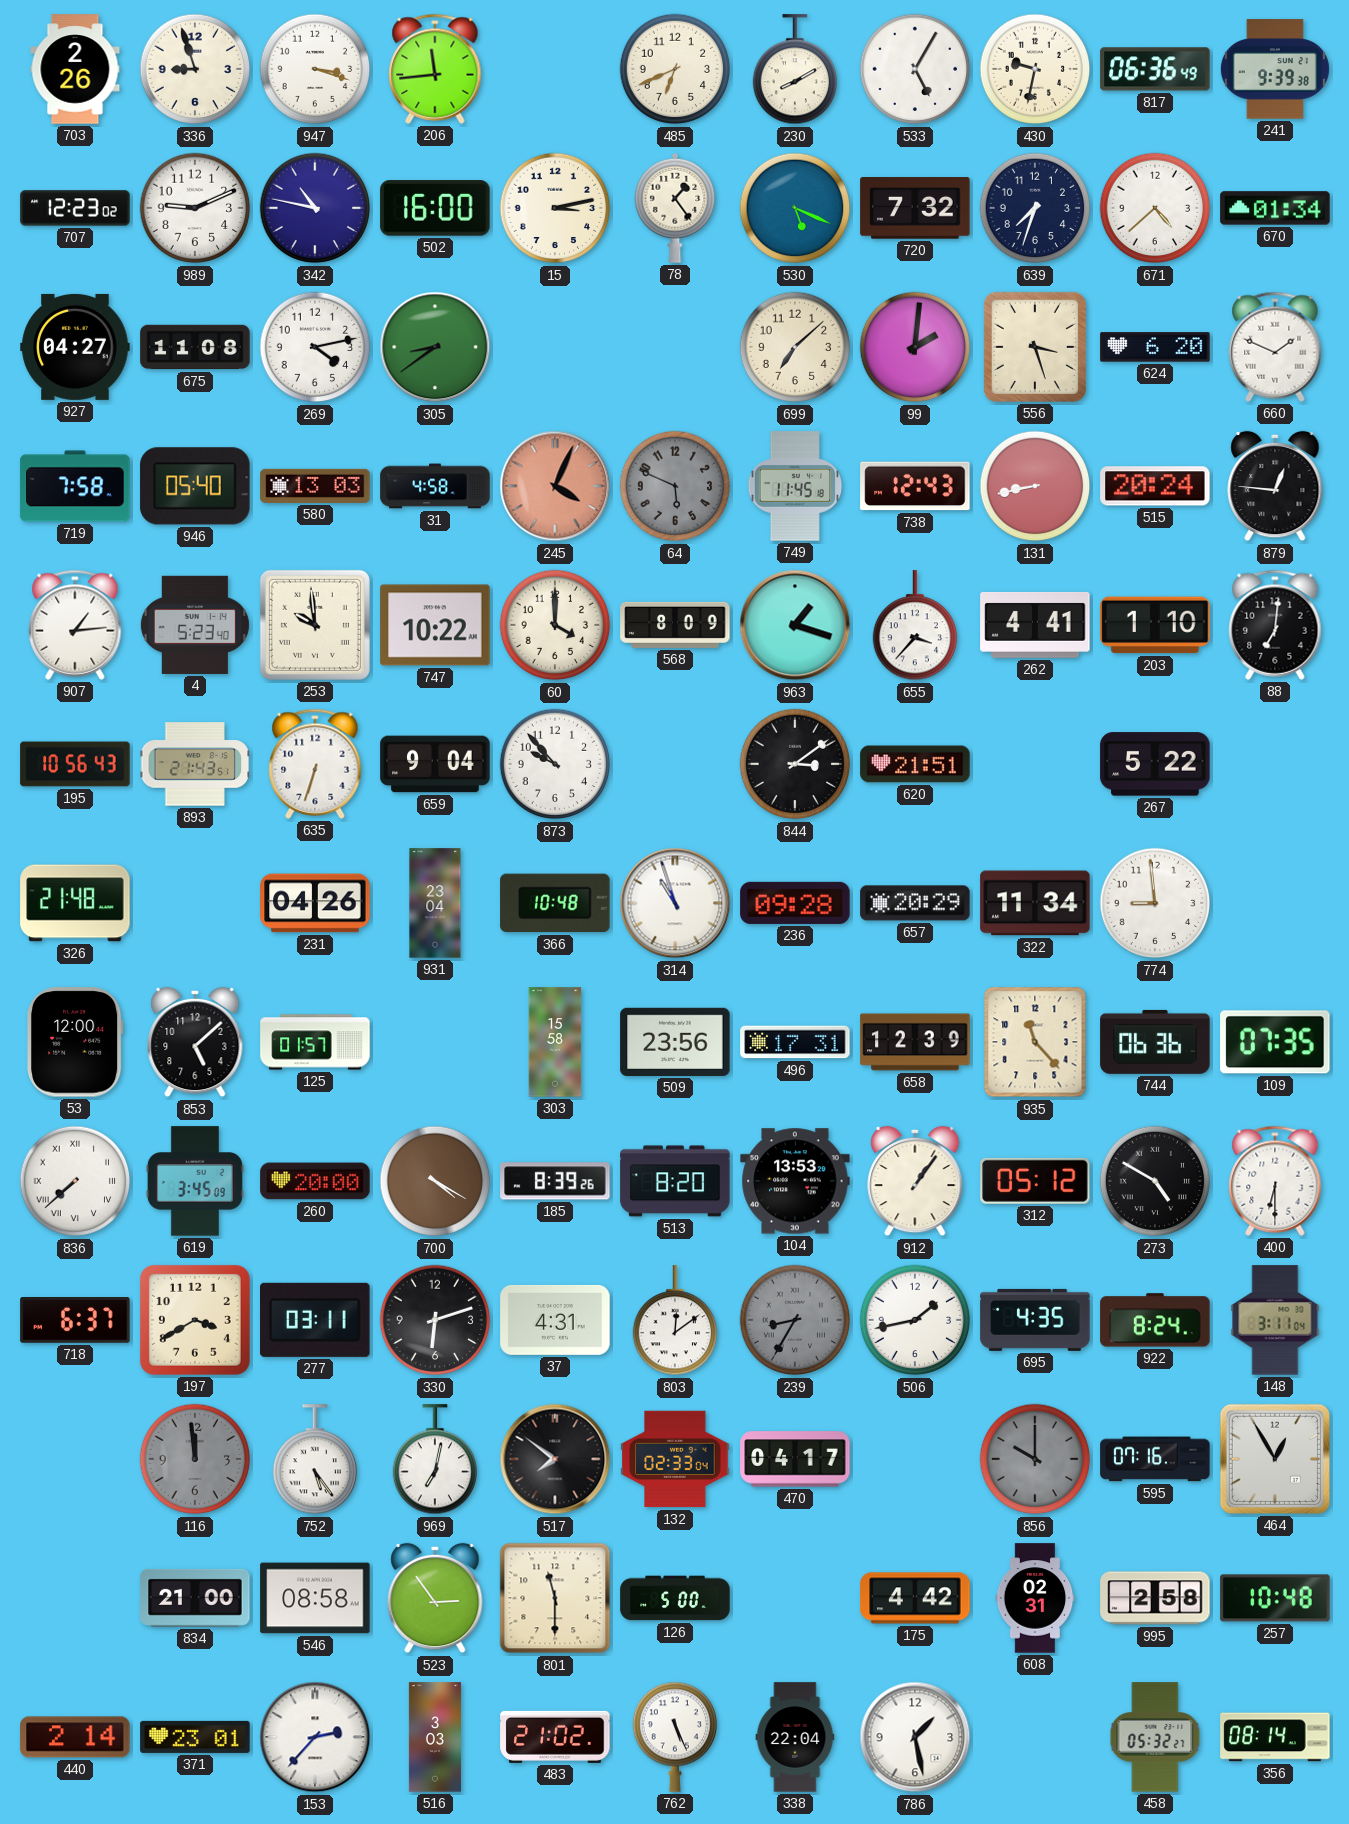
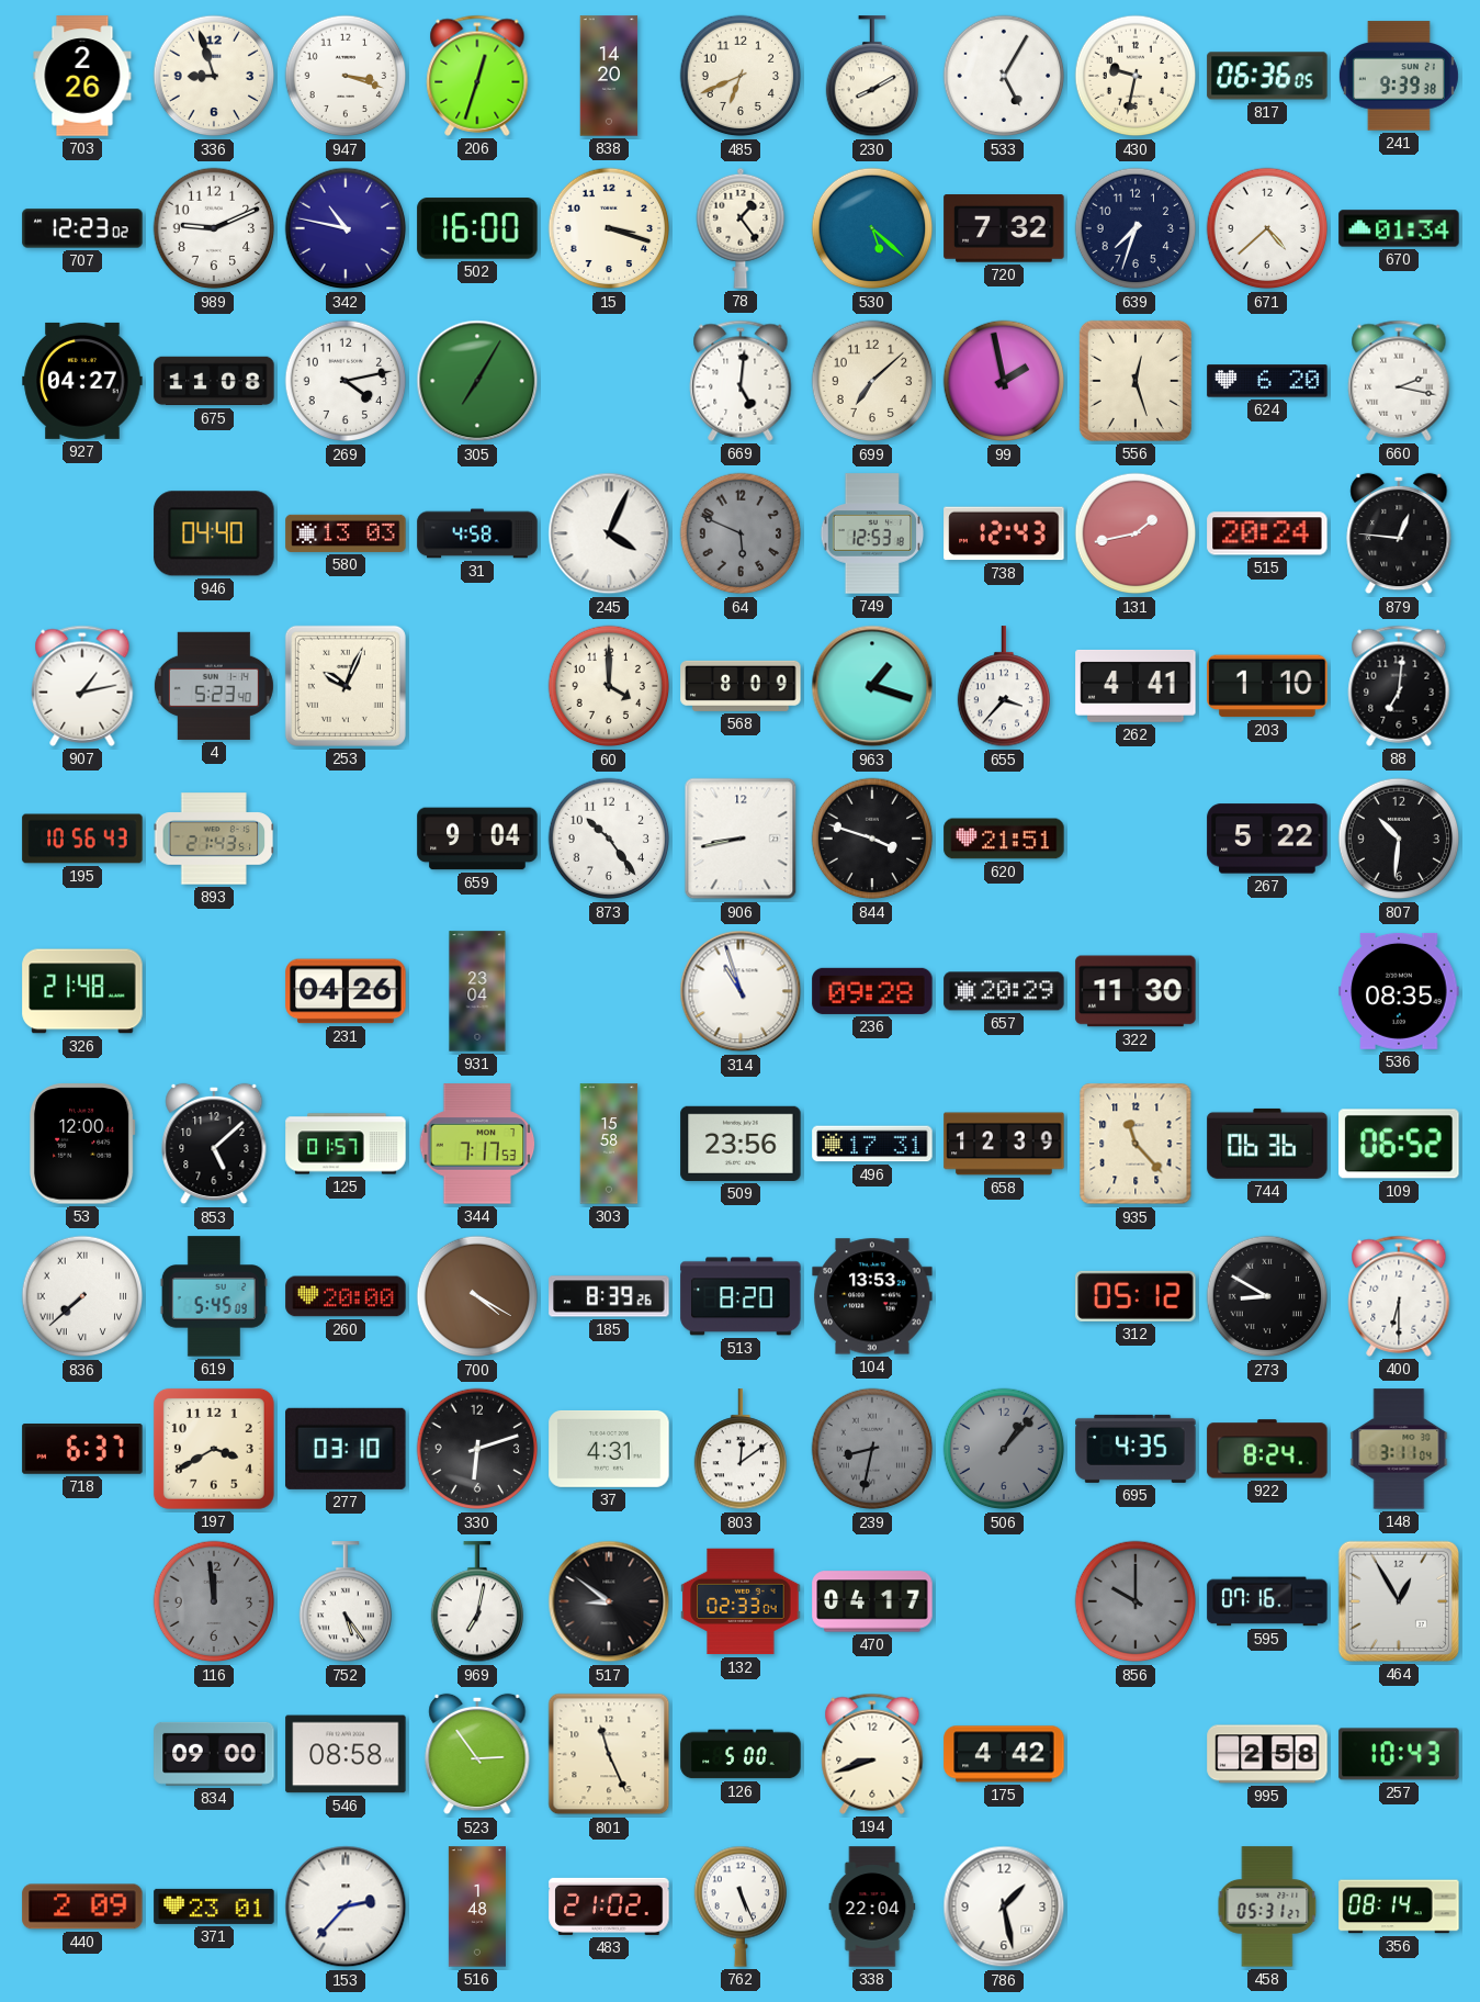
206: 11:44 -> 12:33
838: none -> 14:20
817: 06:36:49 -> 06:36:05
15: 3:13 -> 3:18
530: 5:19 -> 5:22
305: 8:39 -> 7:05
669: none -> 5:01
99: 2:01 -> 1:58
556: 3:27 -> 12:27
660: 1:49 -> 2:17
719: 7:58 -> none
946: 05:40 -> 04:40
245 dial: salmon -> white
749: 11:45 -> 12:53
131: 8:43 -> 1:43
907: 1:14 -> 1:13
253: 9:59 -> 10:04
747: 10:22 -> none
635: 6:33 -> none
873: 9:53 -> 10:24
906: none -> 8:43
844: 3:09 -> 3:48
807: none -> 10:31
366: 10:48 -> none
322: 11:34 -> 11:30
774: 8:59 -> none
536: none -> 08:35
344: none -> 7:17
109: 07:35 -> 06:52
619: 3:45 -> 5:45
912: 1:06 -> none
273: 4:50 -> 8:50
277: 03:11 -> 03:10
239: 8:35 -> 8:32
506: 1:43 -> 1:07
506 dial: white -> grey
517: 7:51 -> 8:51
834: 21:00 -> 09:00
801: 11:30 -> 11:26
194: none -> 8:42
608: 02:31 -> none
257: 10:48 -> 10:43
440: 2:14 -> 2:09
516: 3:03 -> 1:48
458: 05:32 -> 05:31
